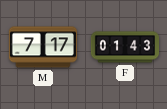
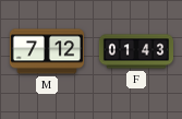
M: 7:17 -> 7:12
